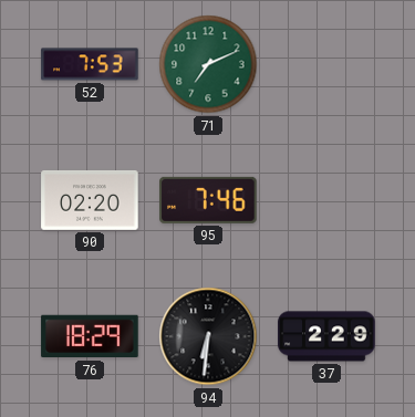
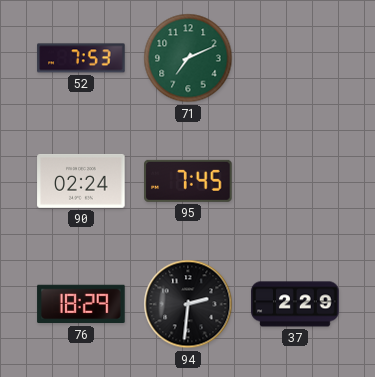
90: 02:20 -> 02:24
95: 7:46 -> 7:45
94: 6:31 -> 2:31
